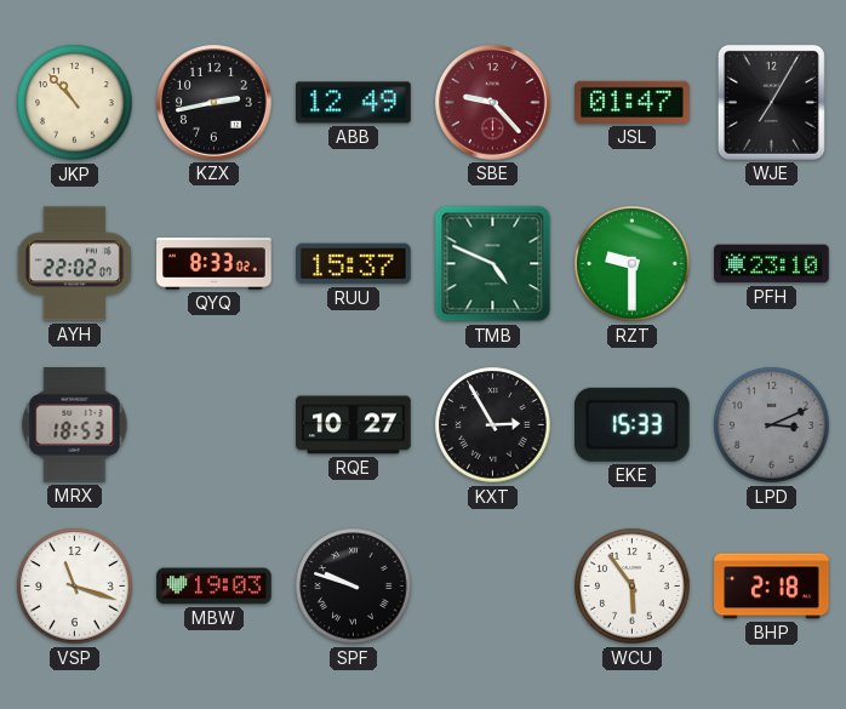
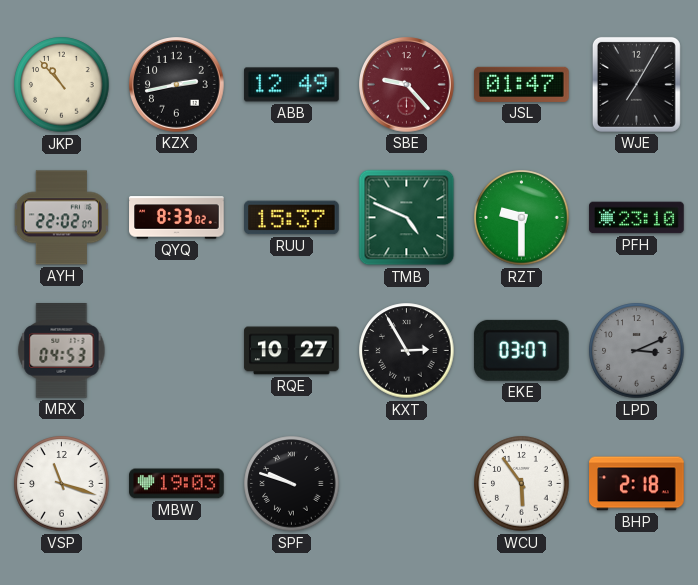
MRX: 18:53 -> 04:53
EKE: 15:33 -> 03:07
